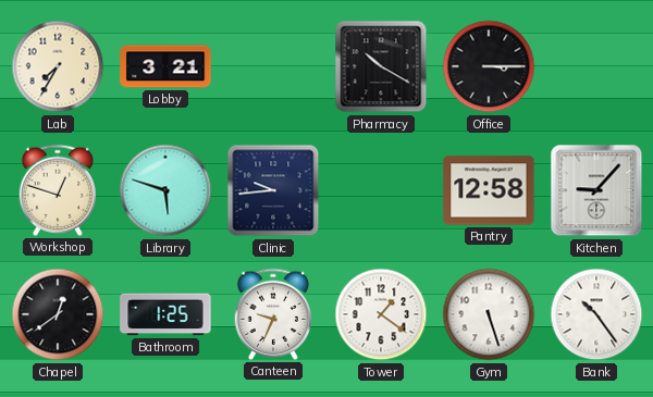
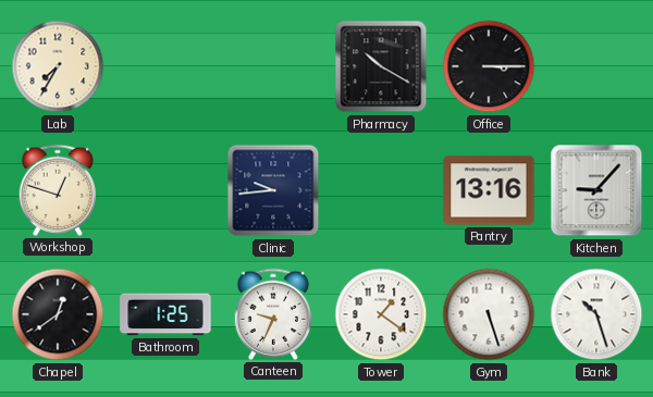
Lobby: 3:21 -> none
Library: 5:48 -> none
Pantry: 12:58 -> 13:16
Bank: 10:24 -> 10:27
